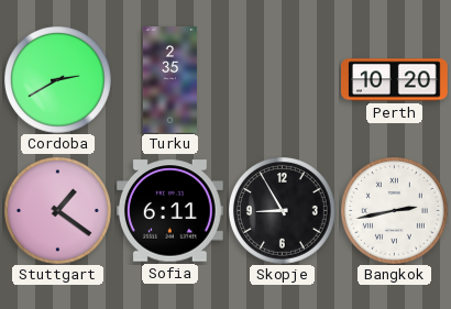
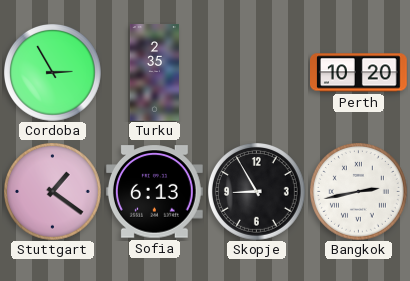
Cordoba: 2:40 -> 2:55
Sofia: 6:11 -> 6:13
